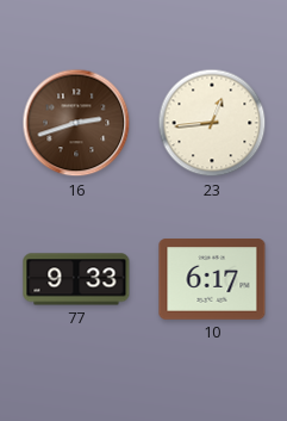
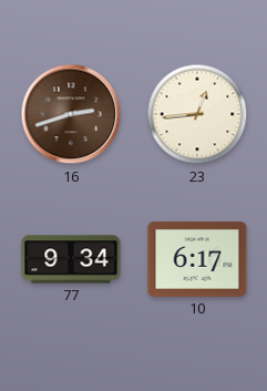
77: 9:33 -> 9:34
